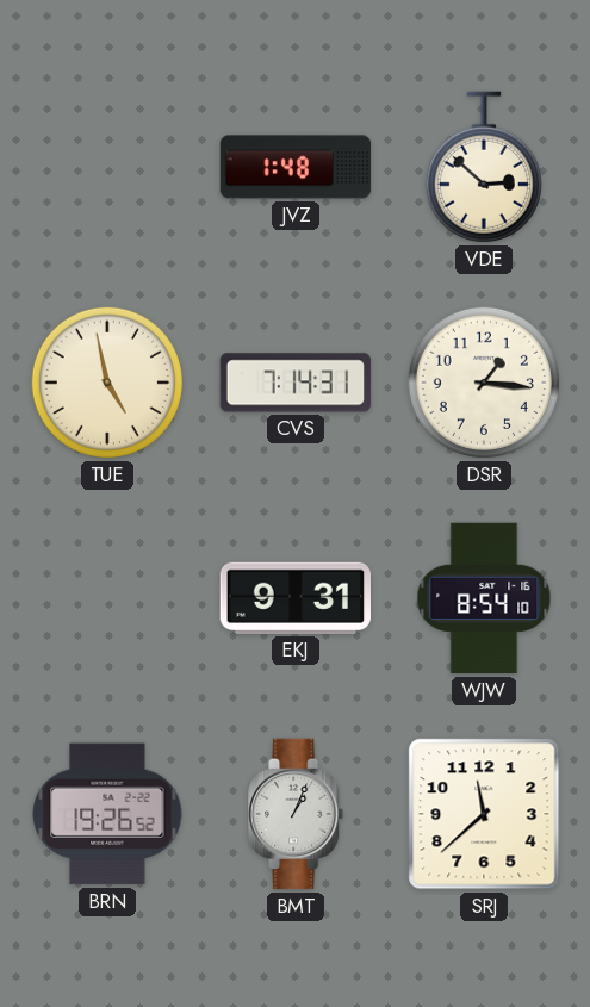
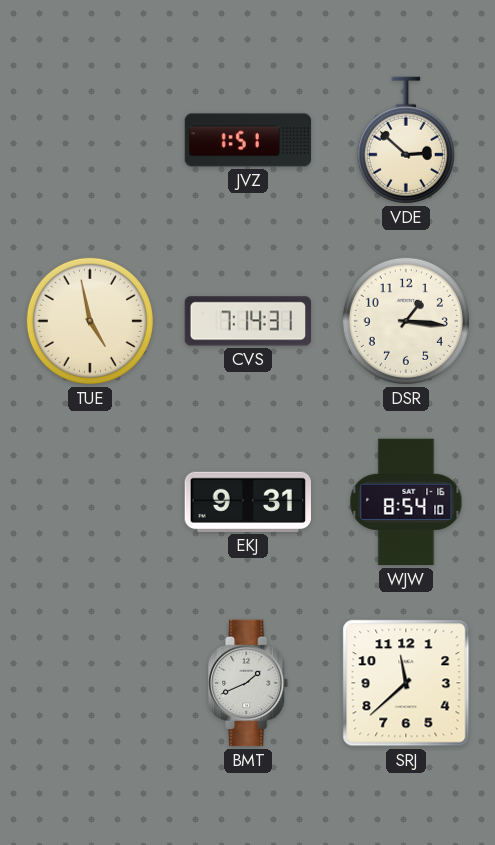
JVZ: 1:48 -> 1:51
BRN: 19:26 -> none
BMT: 1:04 -> 1:41
